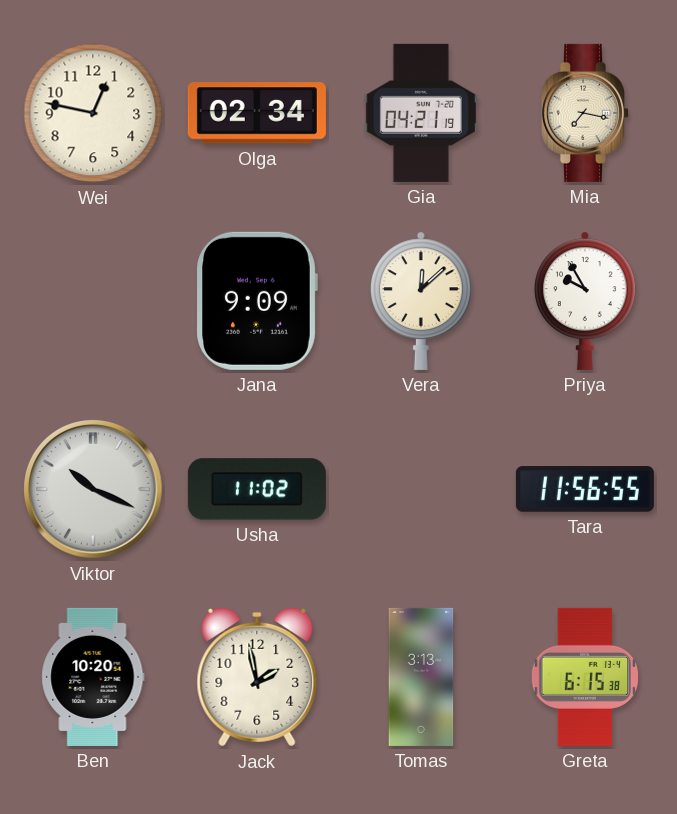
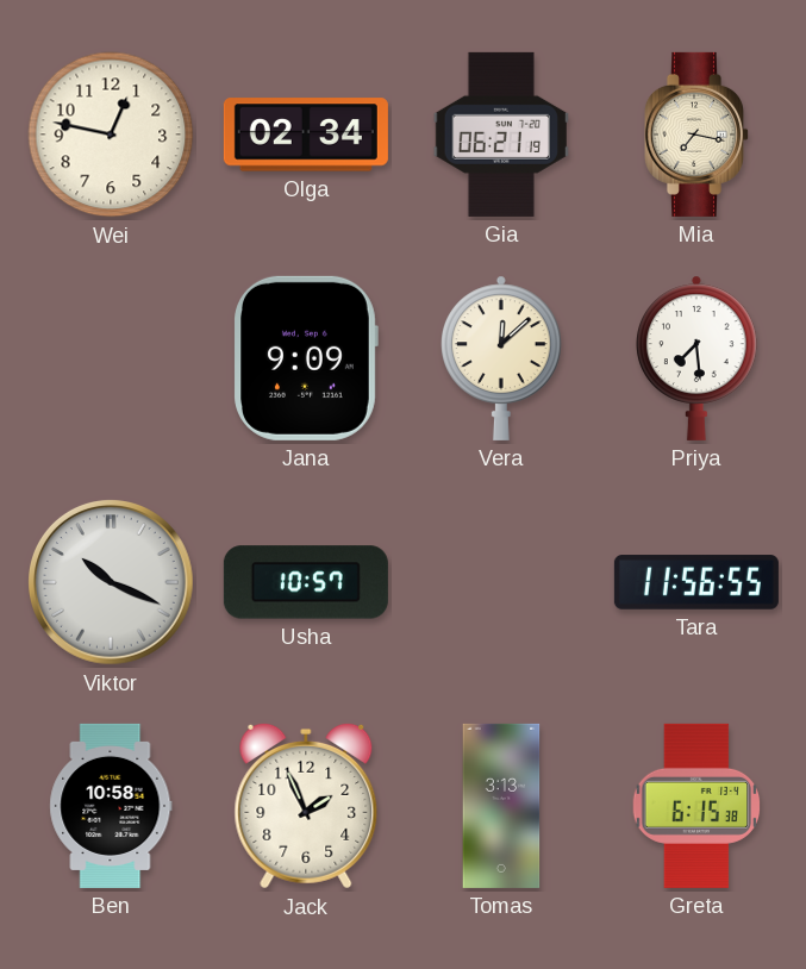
Gia: 04:21 -> 06:21
Priya: 9:55 -> 7:29
Usha: 11:02 -> 10:57
Ben: 10:20 -> 10:58
Jack: 1:58 -> 1:56
